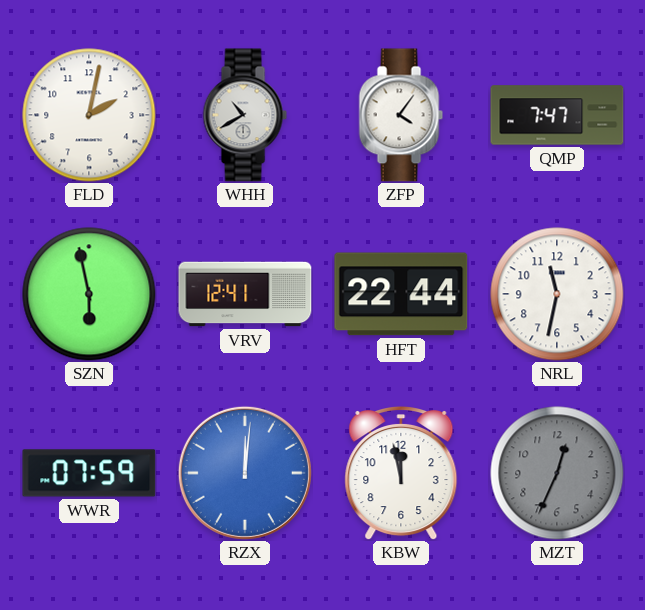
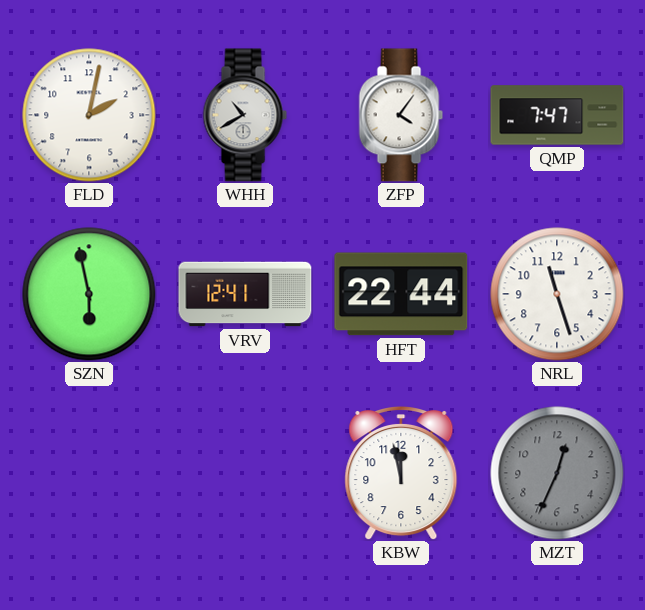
NRL: 11:32 -> 11:27
WWR: 07:59 -> none
RZX: 12:01 -> none
